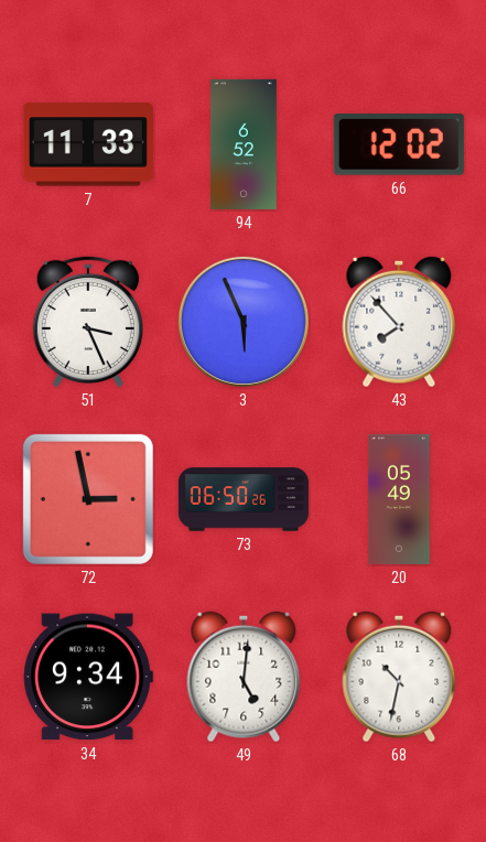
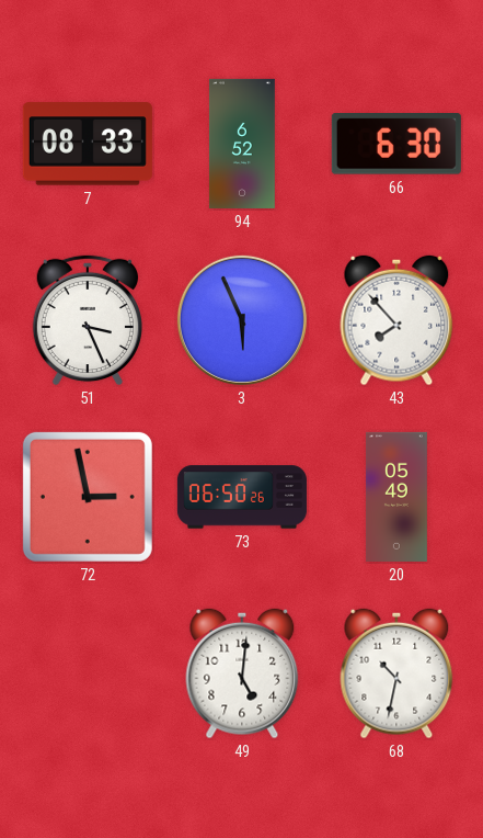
7: 11:33 -> 08:33
66: 12:02 -> 6:30
34: 9:34 -> none
